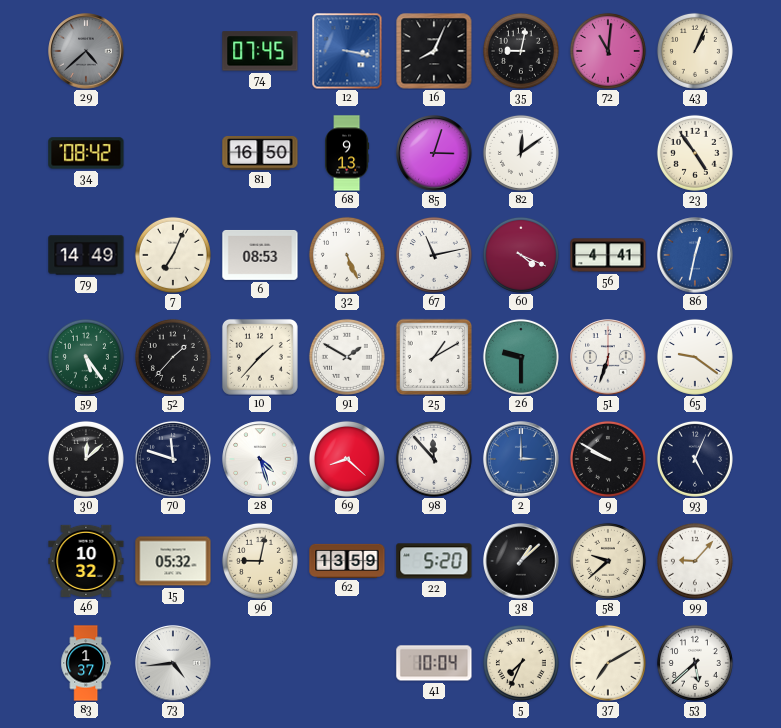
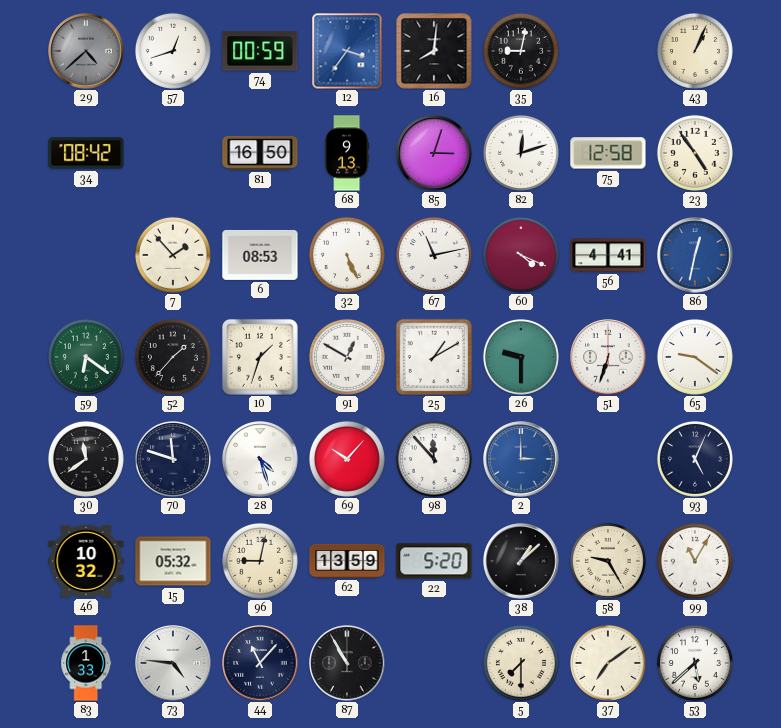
57: none -> 12:42
74: 07:45 -> 00:59
12: 3:17 -> 3:36
16: 8:04 -> 8:01
72: 11:01 -> none
82: 12:09 -> 12:12
75: none -> 12:58
79: 14:49 -> none
7: 7:04 -> 1:53
59: 5:24 -> 6:21
10: 1:37 -> 1:33
91: 1:50 -> 12:50
30: 12:08 -> 11:39
69: 8:22 -> 10:07
9: 9:50 -> none
58: 9:38 -> 9:25
99: 9:07 -> 11:05
83: 1:37 -> 1:33
73: 4:44 -> 4:46
44: none -> 11:07
87: none -> 10:55
41: 10:04 -> none
5: 7:34 -> 7:30
37: 7:10 -> 7:09
